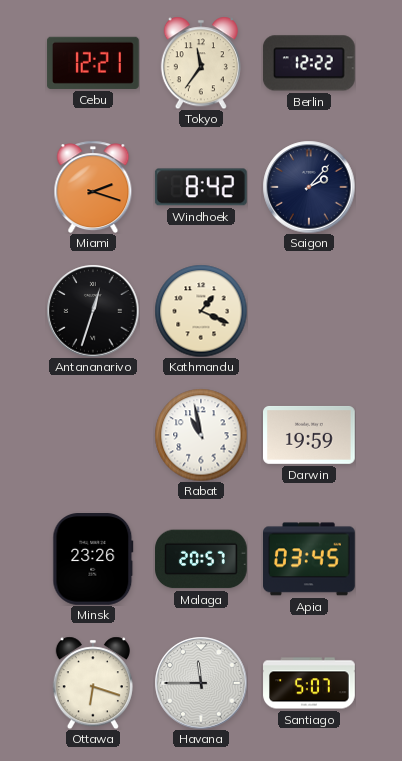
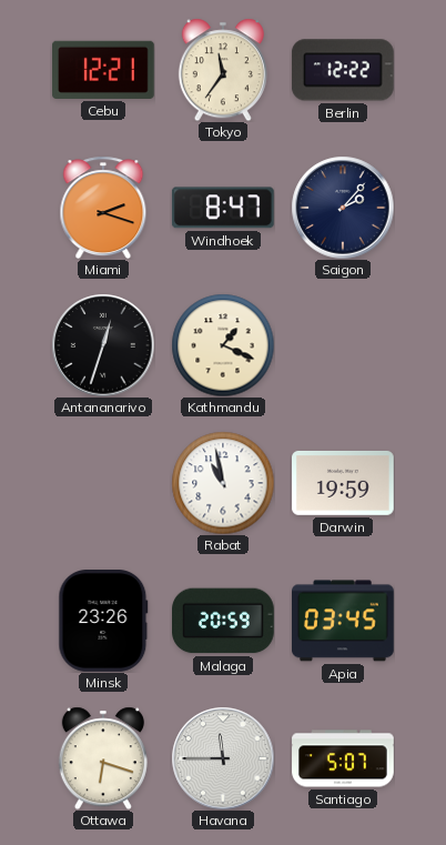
Windhoek: 8:42 -> 8:47
Malaga: 20:57 -> 20:59
